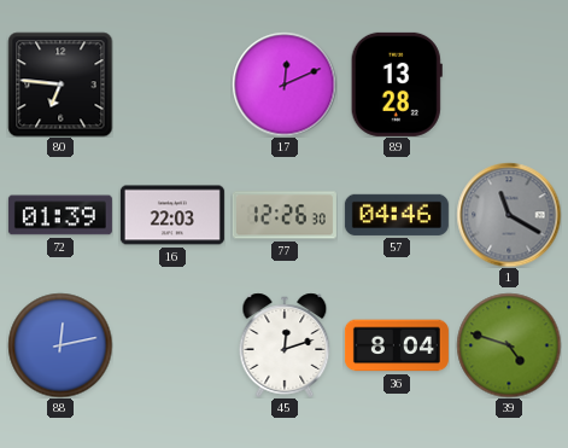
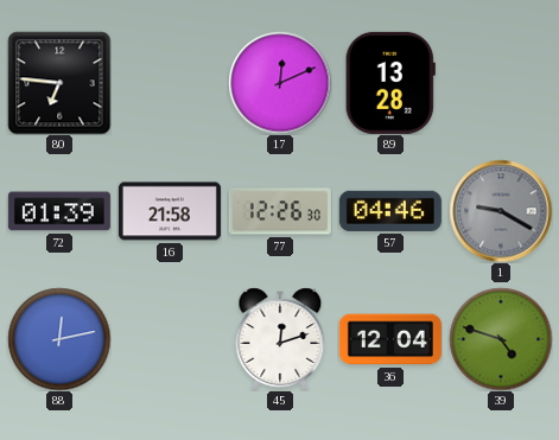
16: 22:03 -> 21:58
1: 11:20 -> 9:20
36: 8:04 -> 12:04
